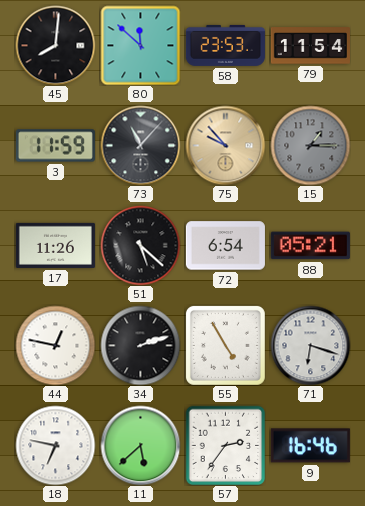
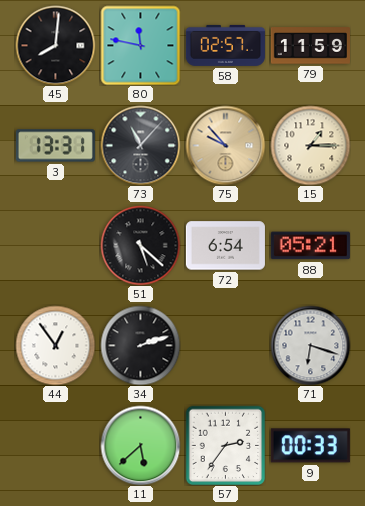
80: 11:52 -> 11:47
58: 23:53 -> 02:57
79: 11:54 -> 11:59
3: 11:59 -> 13:31
15 dial: grey -> cream
17: 11:26 -> none
44: 12:47 -> 12:54
55: 4:55 -> none
18: 6:47 -> none
9: 16:46 -> 00:33
